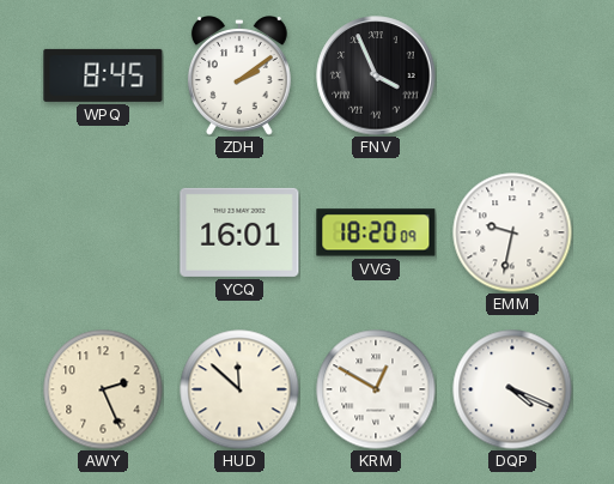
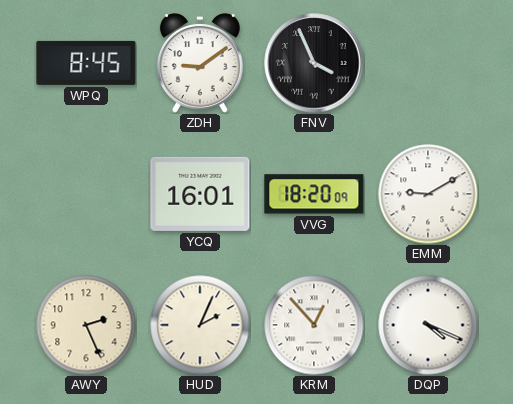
ZDH: 2:09 -> 9:09
EMM: 9:32 -> 9:10
HUD: 11:52 -> 2:04
KRM: 12:50 -> 12:53
